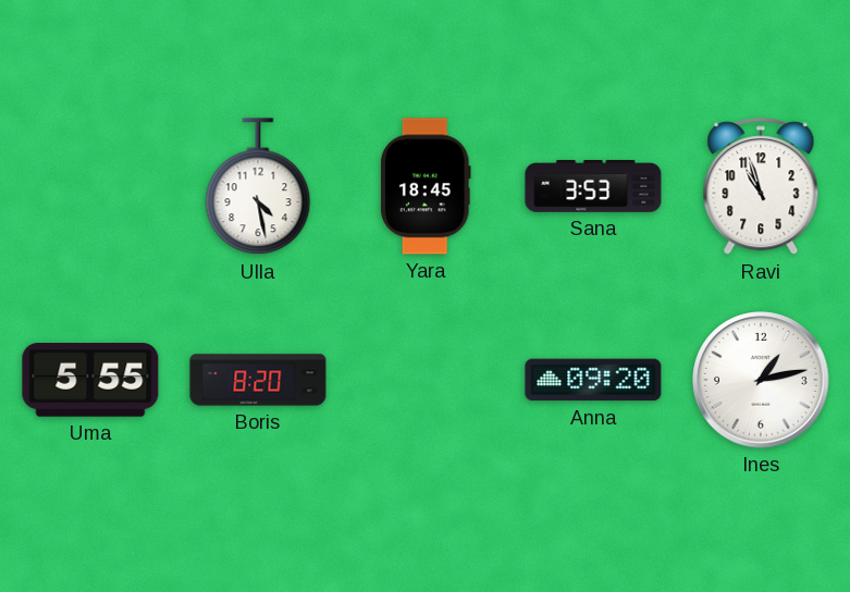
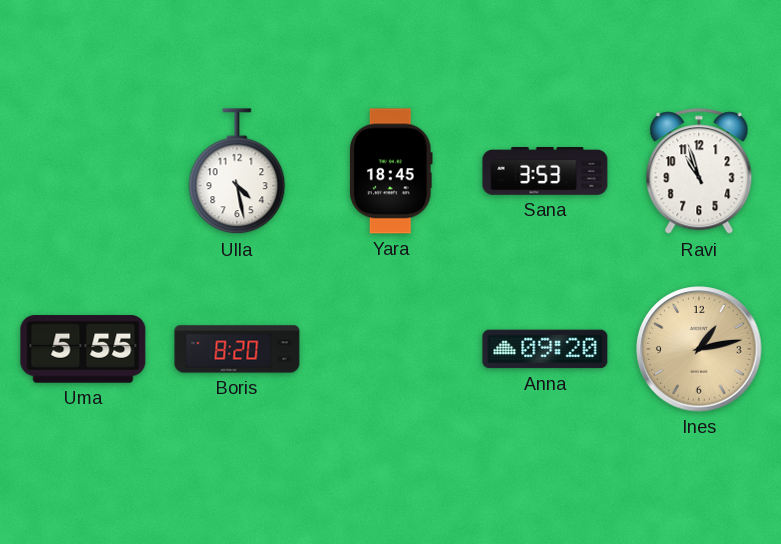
Ines dial: white -> champagne
